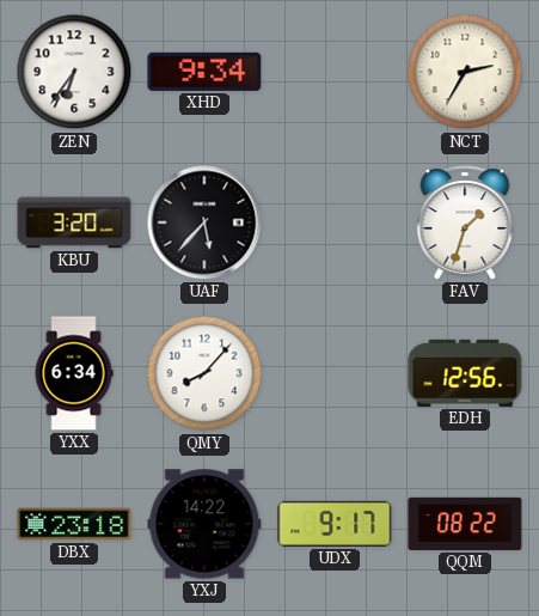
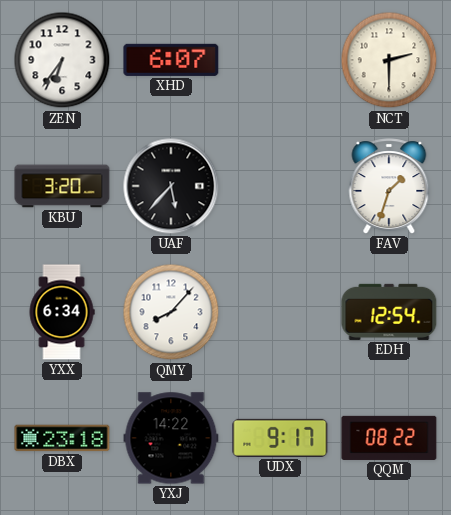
XHD: 9:34 -> 6:07
NCT: 2:35 -> 2:30
EDH: 12:56 -> 12:54
